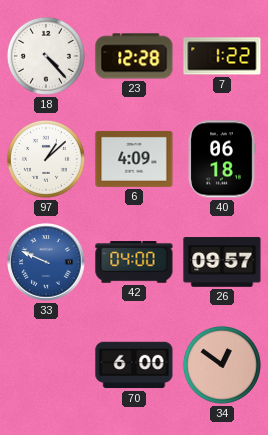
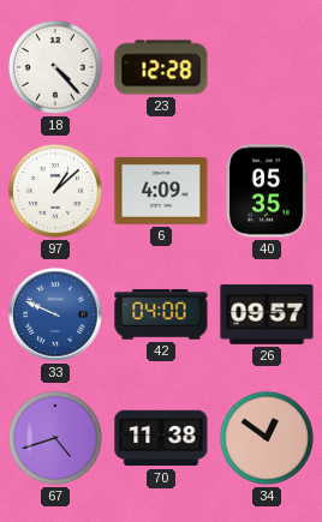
7: 1:22 -> none
40: 06:18 -> 05:35
67: none -> 4:42
70: 6:00 -> 11:38
